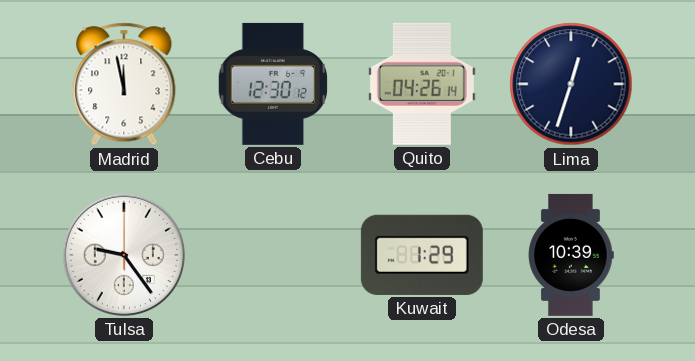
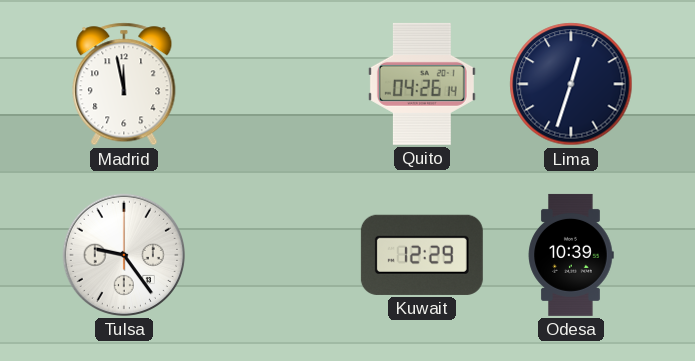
Cebu: 12:30 -> none
Kuwait: 1:29 -> 12:29
